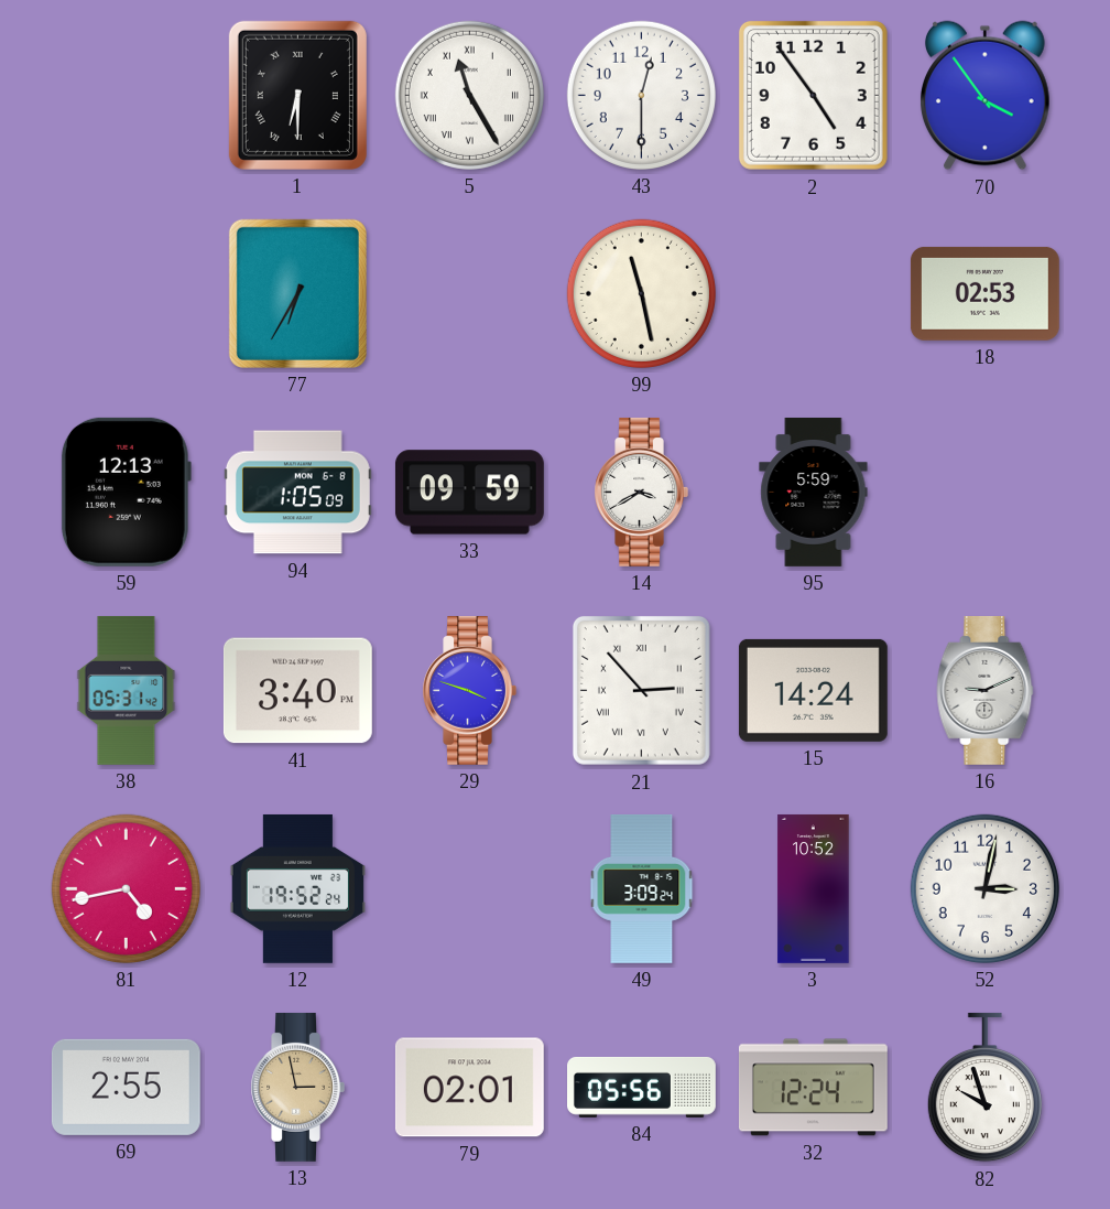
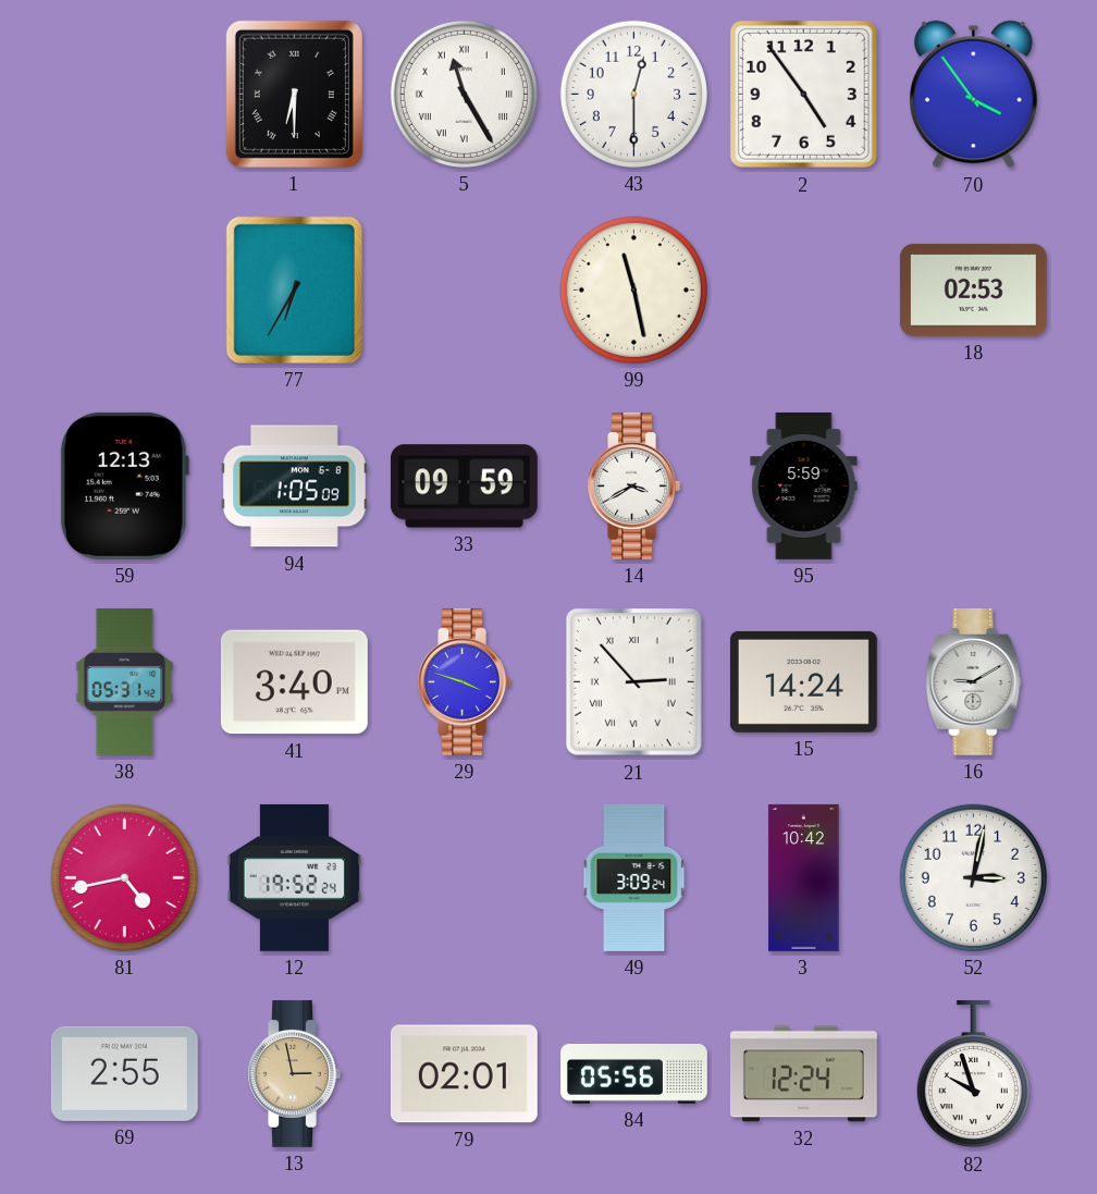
16: 9:11 -> 9:10
3: 10:52 -> 10:42
